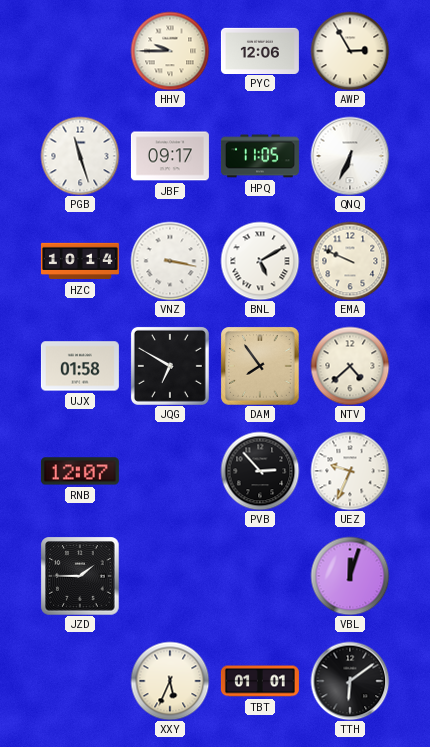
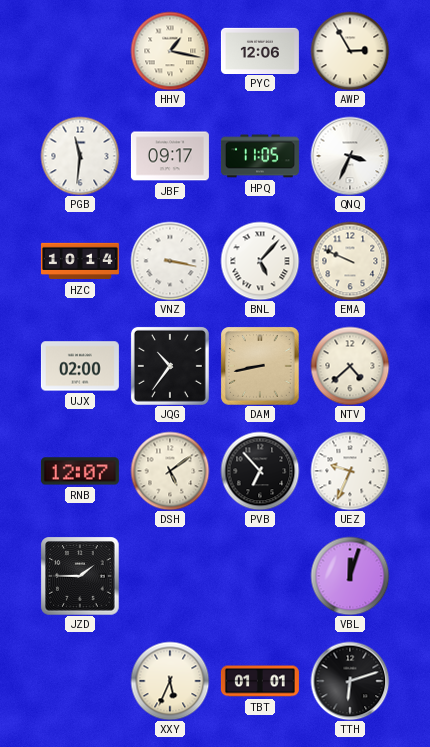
HHV: 9:45 -> 1:17
PGB: 11:27 -> 11:31
QNQ: 6:34 -> 3:34
BNL: 5:10 -> 5:07
UJX: 01:58 -> 02:00
JQG: 6:50 -> 10:36
DAM: 7:54 -> 8:43
DSH: none -> 5:09
PVB: 2:53 -> 6:53
TTH: 6:09 -> 6:12
